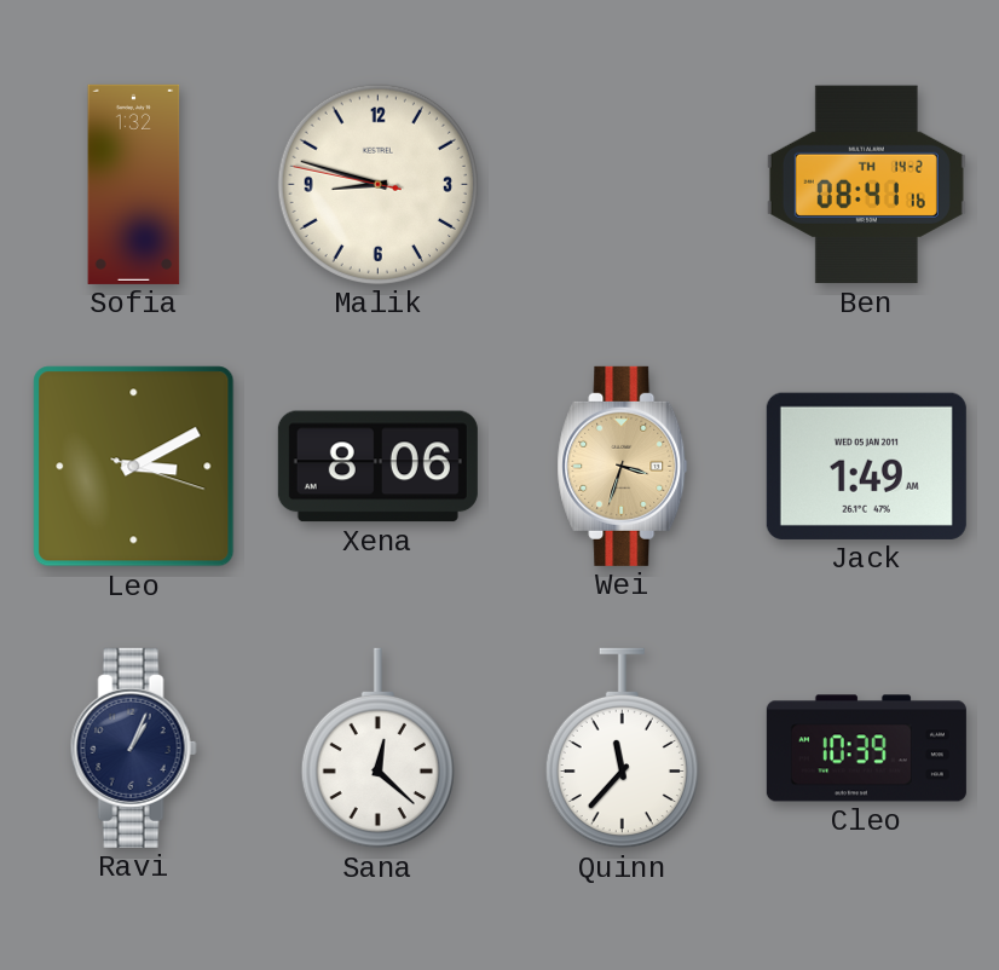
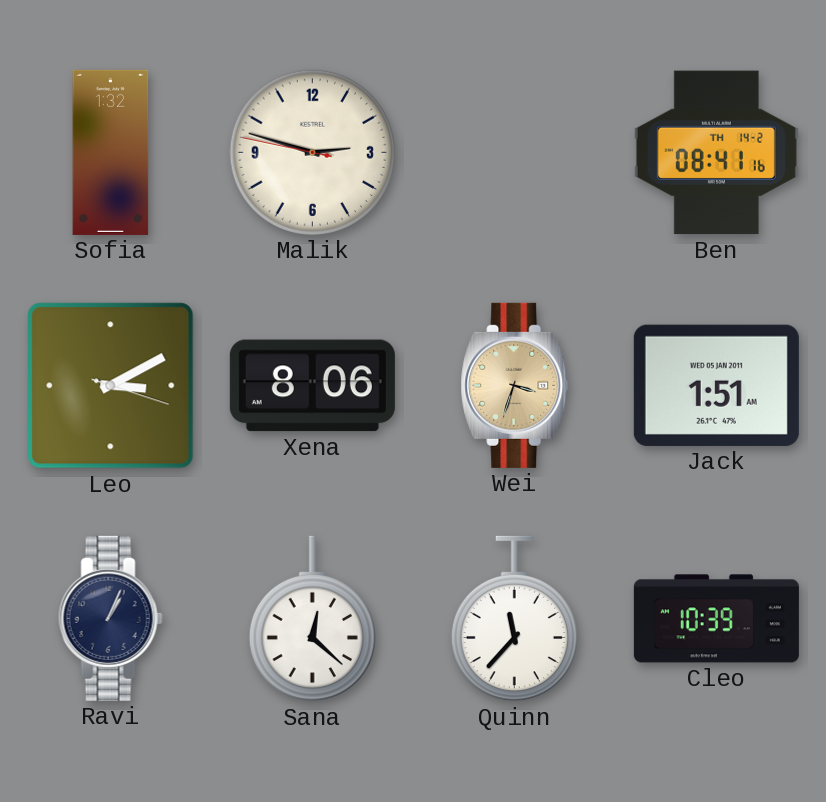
Malik: 8:47 -> 2:47
Jack: 1:49 -> 1:51
